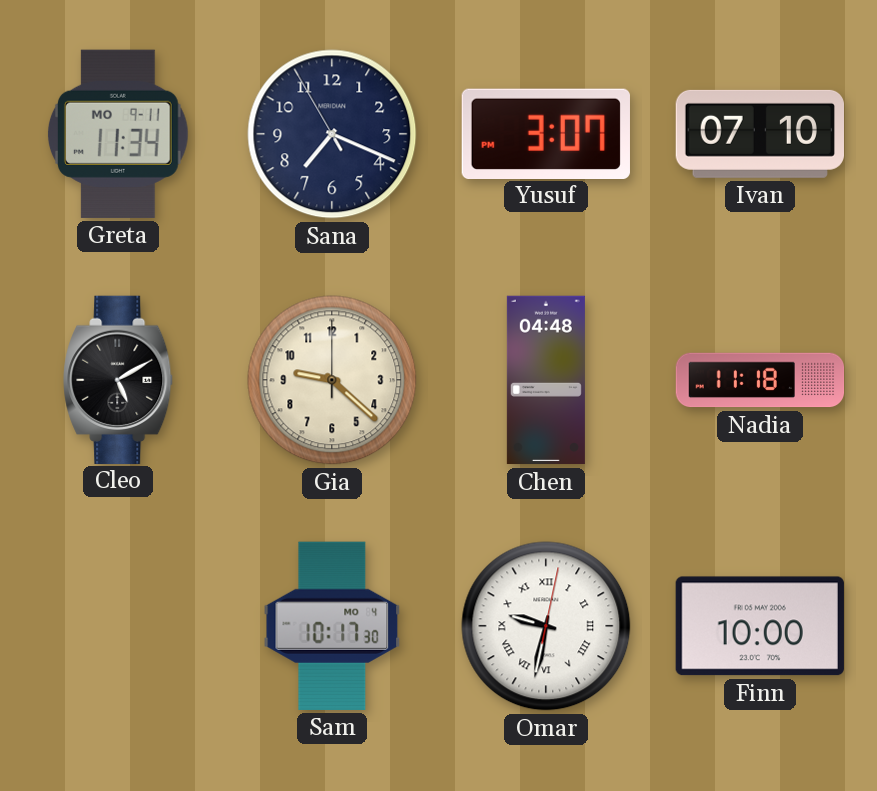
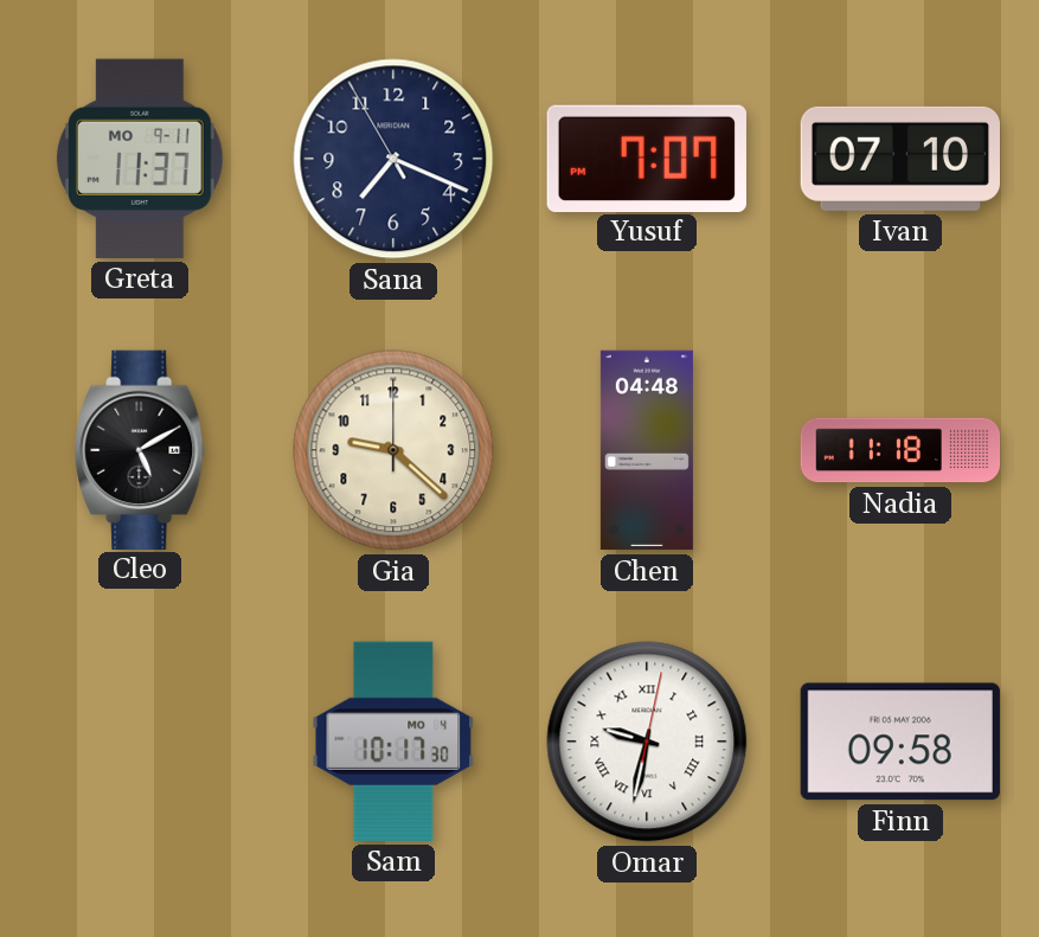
Greta: 11:34 -> 11:37
Yusuf: 3:07 -> 7:07
Finn: 10:00 -> 09:58
